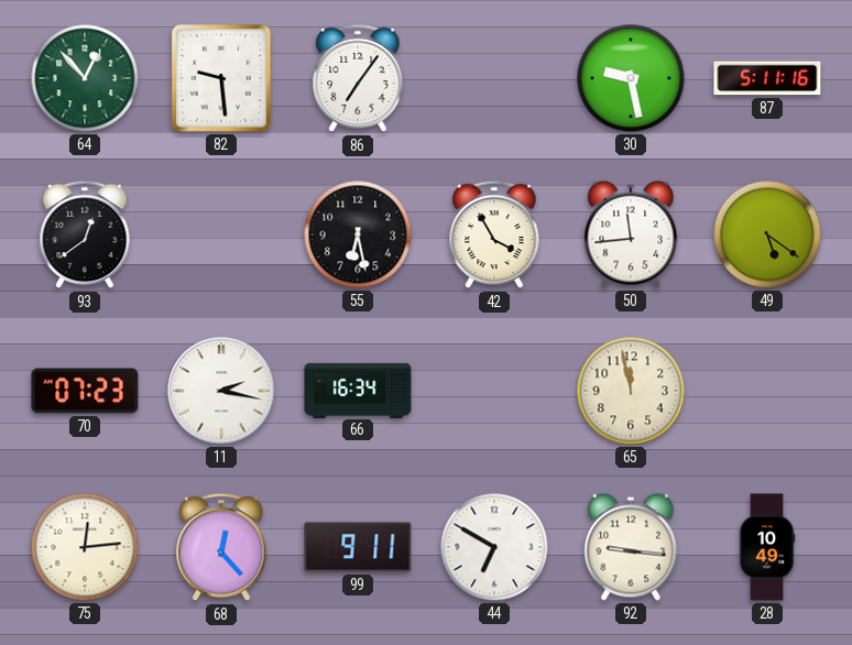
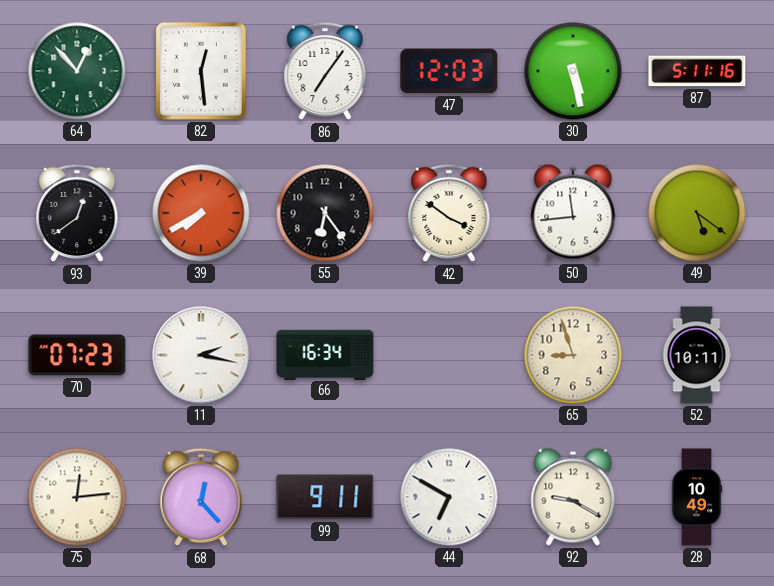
82: 9:29 -> 12:29
47: none -> 12:03
30: 9:28 -> 5:28
39: none -> 7:40
55: 6:28 -> 6:24
42: 3:55 -> 3:51
65: 11:58 -> 8:57
52: none -> 10:11
92: 9:16 -> 9:20
